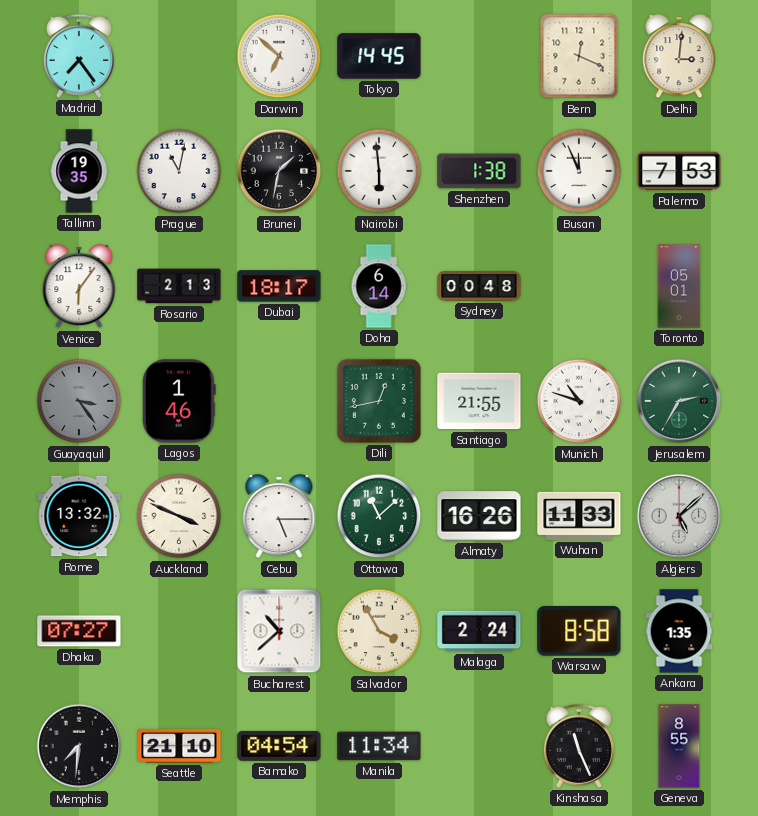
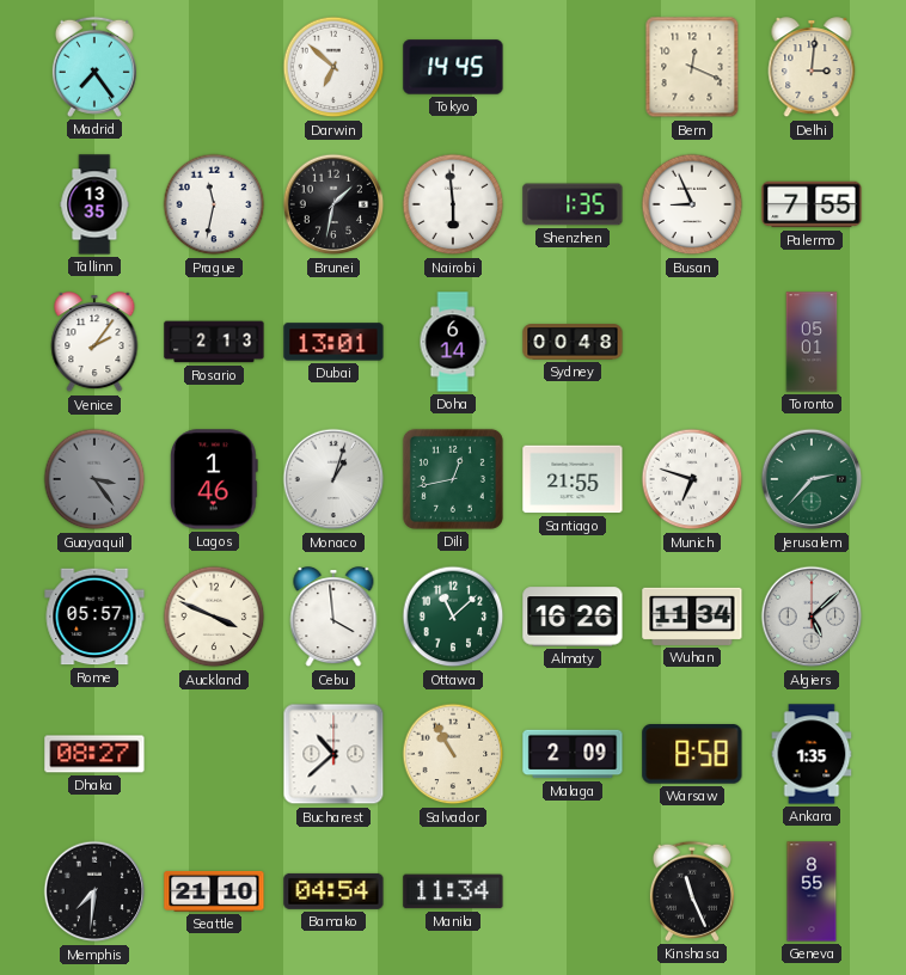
Tallinn: 19:35 -> 13:35
Prague: 11:02 -> 11:32
Shenzhen: 1:38 -> 1:35
Busan: 11:56 -> 8:56
Palermo: 7:53 -> 7:55
Venice: 6:06 -> 2:06
Dubai: 18:17 -> 13:01
Monaco: none -> 1:03
Munich: 10:48 -> 6:48
Jerusalem: 2:35 -> 2:37
Rome: 13:32 -> 05:57
Cebu: 5:15 -> 3:59
Wuhan: 11:33 -> 11:34
Dhaka: 07:27 -> 08:27
Salvador: 3:55 -> 10:55
Malaga: 2:24 -> 2:09
